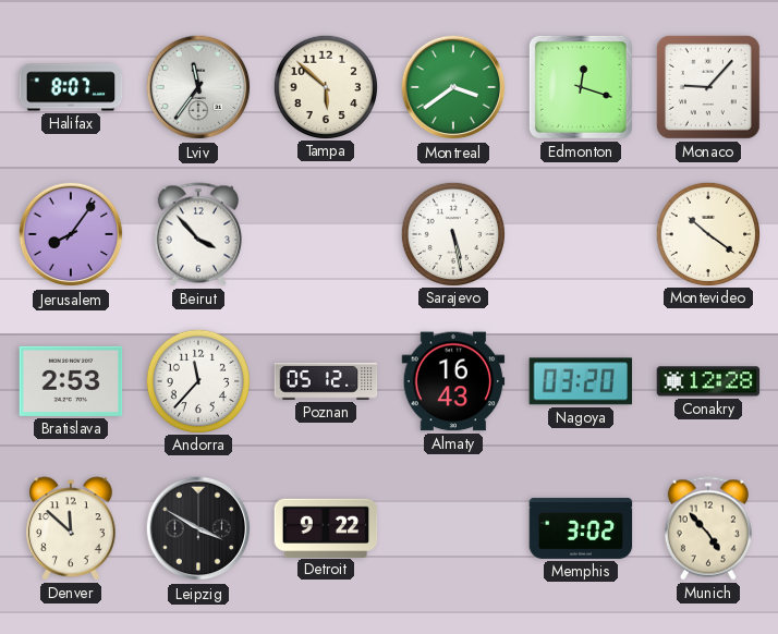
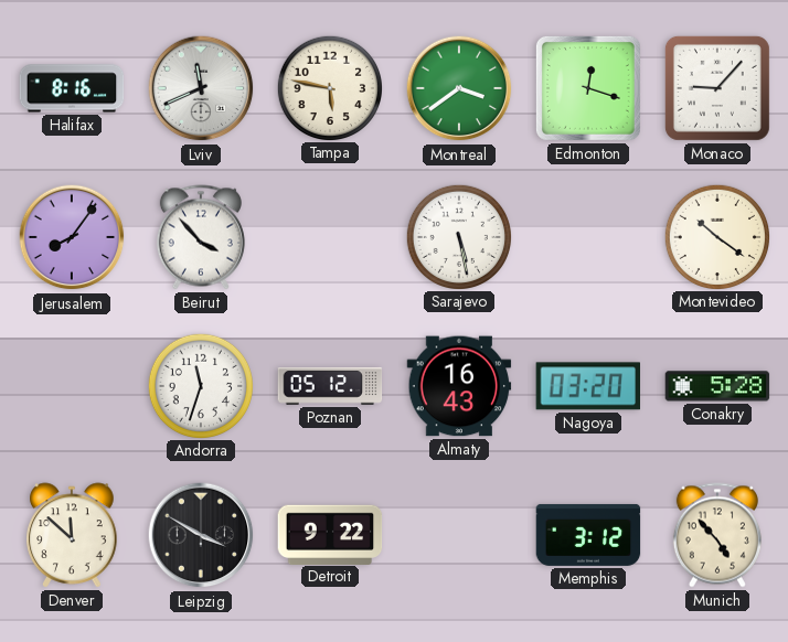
Halifax: 8:07 -> 8:16
Lviv: 11:36 -> 11:41
Tampa: 5:52 -> 5:47
Bratislava: 2:53 -> none
Andorra: 11:37 -> 11:33
Conakry: 12:28 -> 5:28
Memphis: 3:02 -> 3:12
